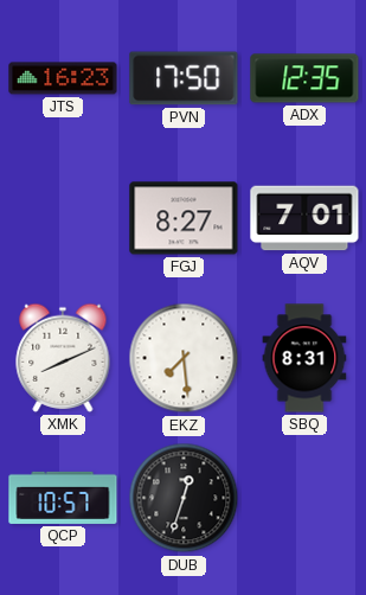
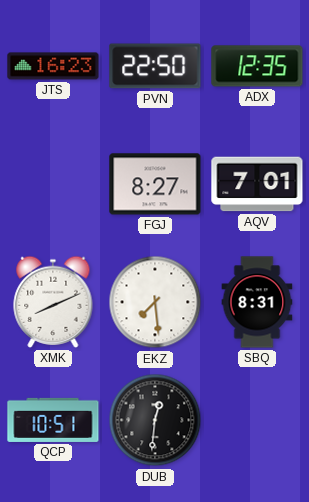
PVN: 17:50 -> 22:50
QCP: 10:57 -> 10:51
DUB: 12:33 -> 12:31
